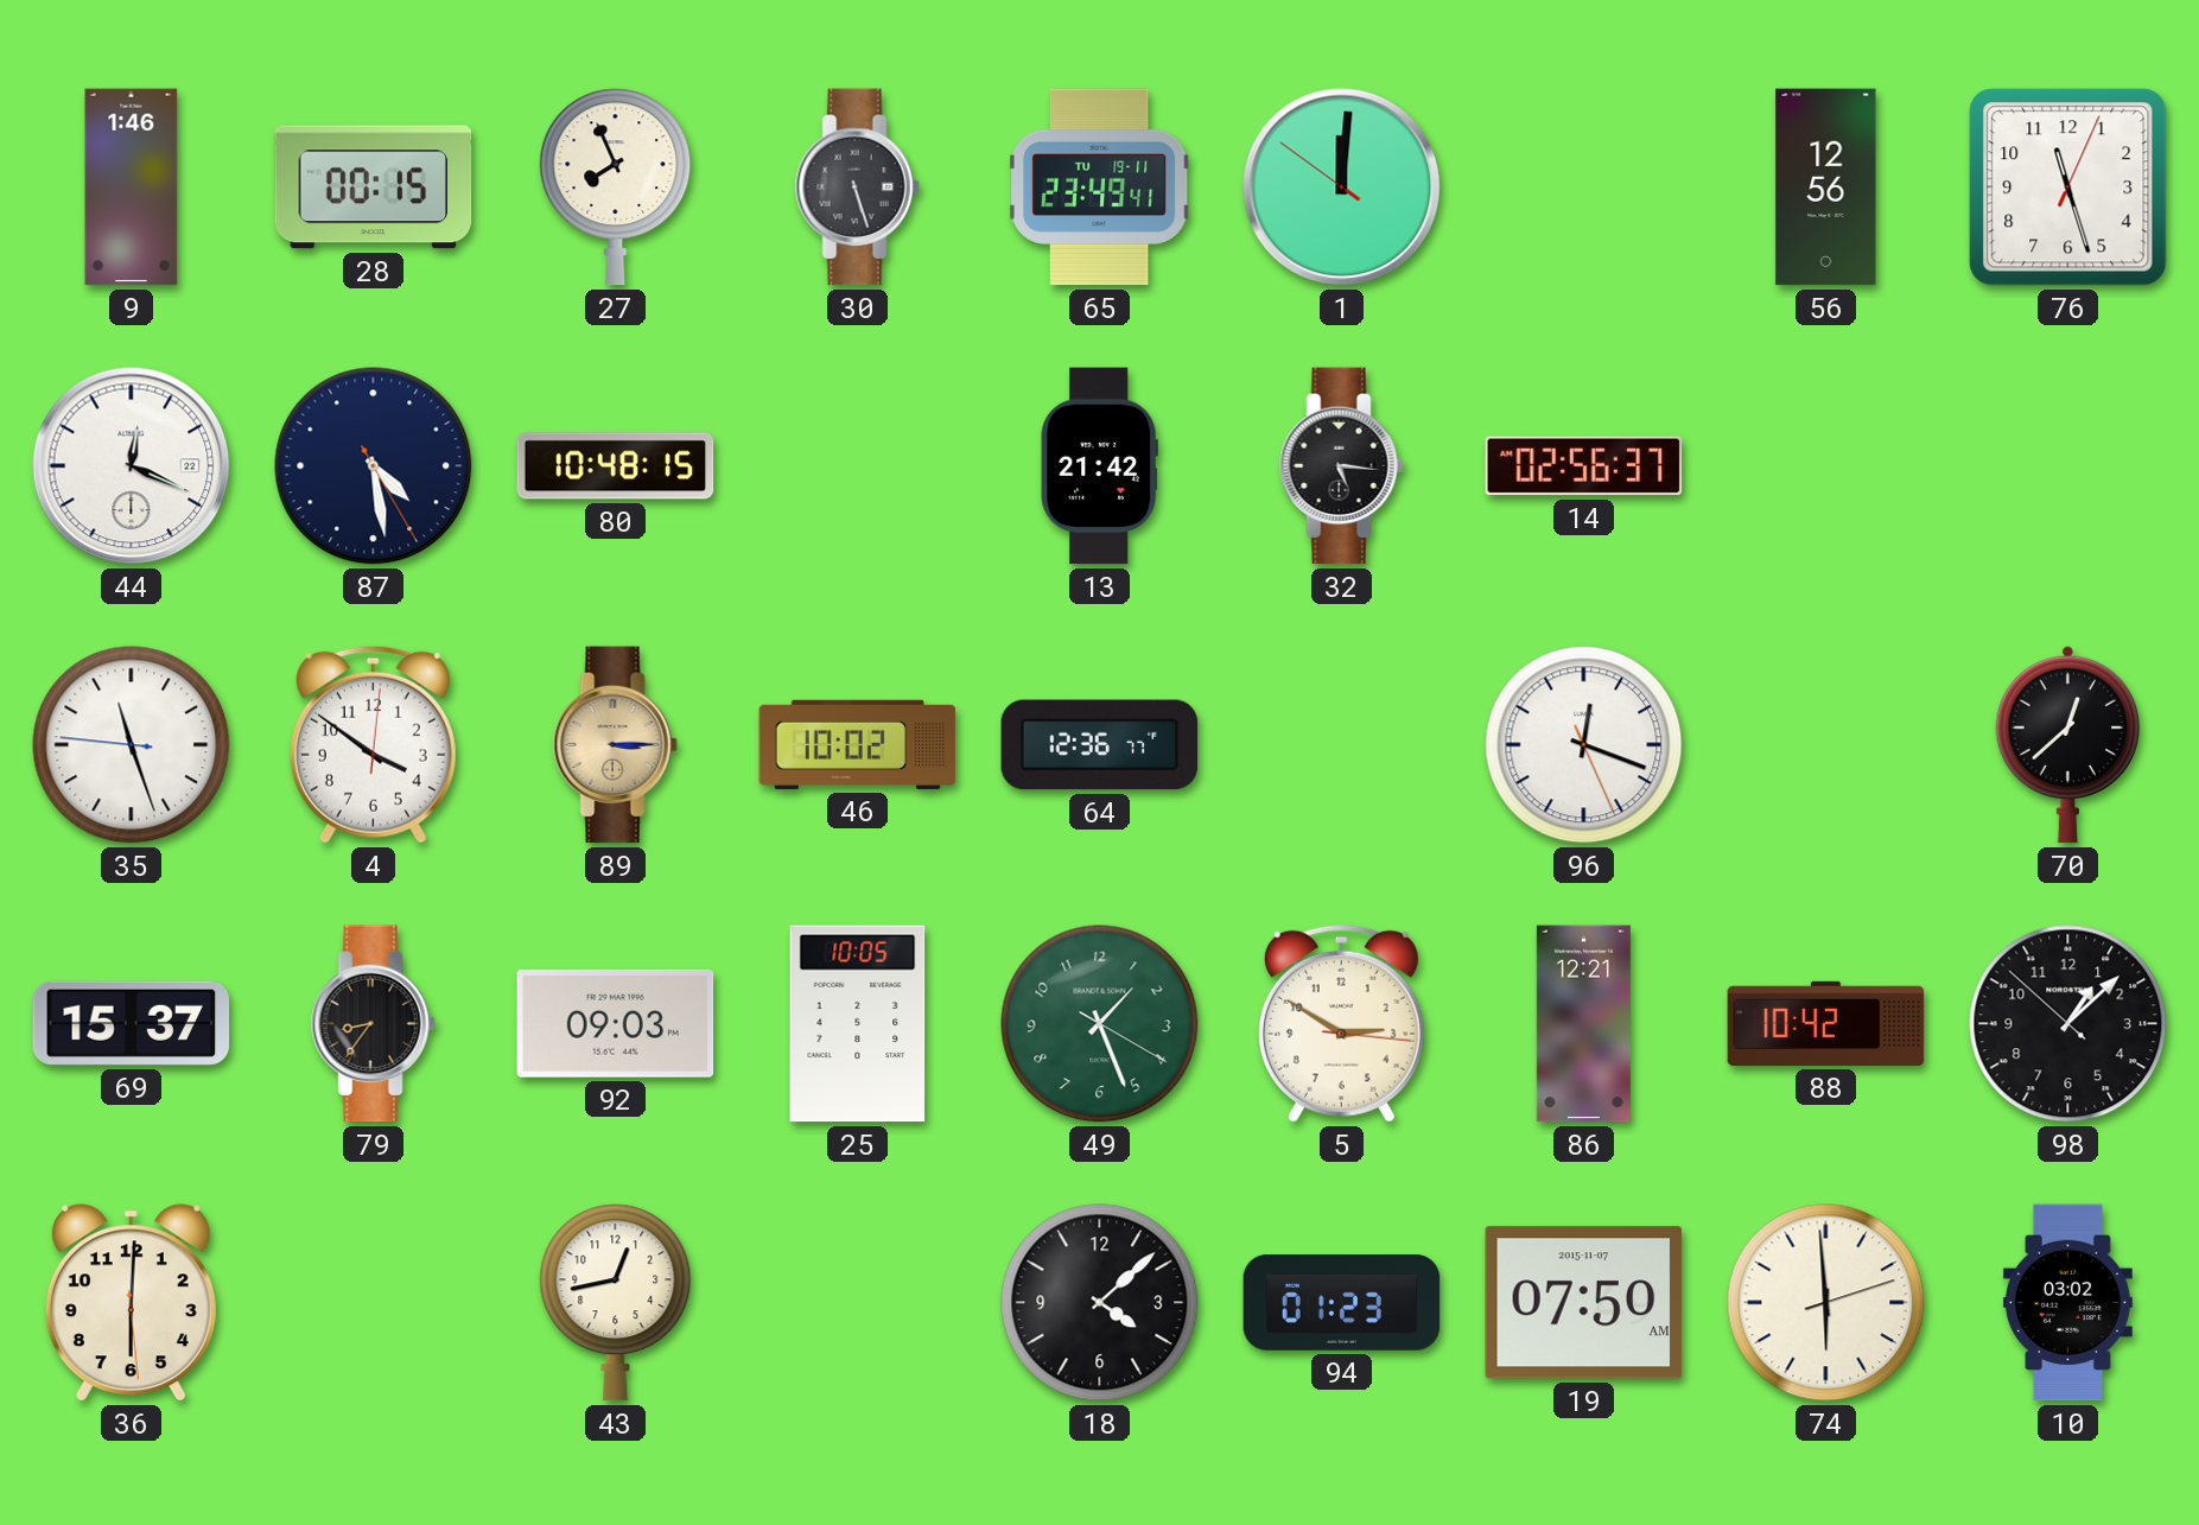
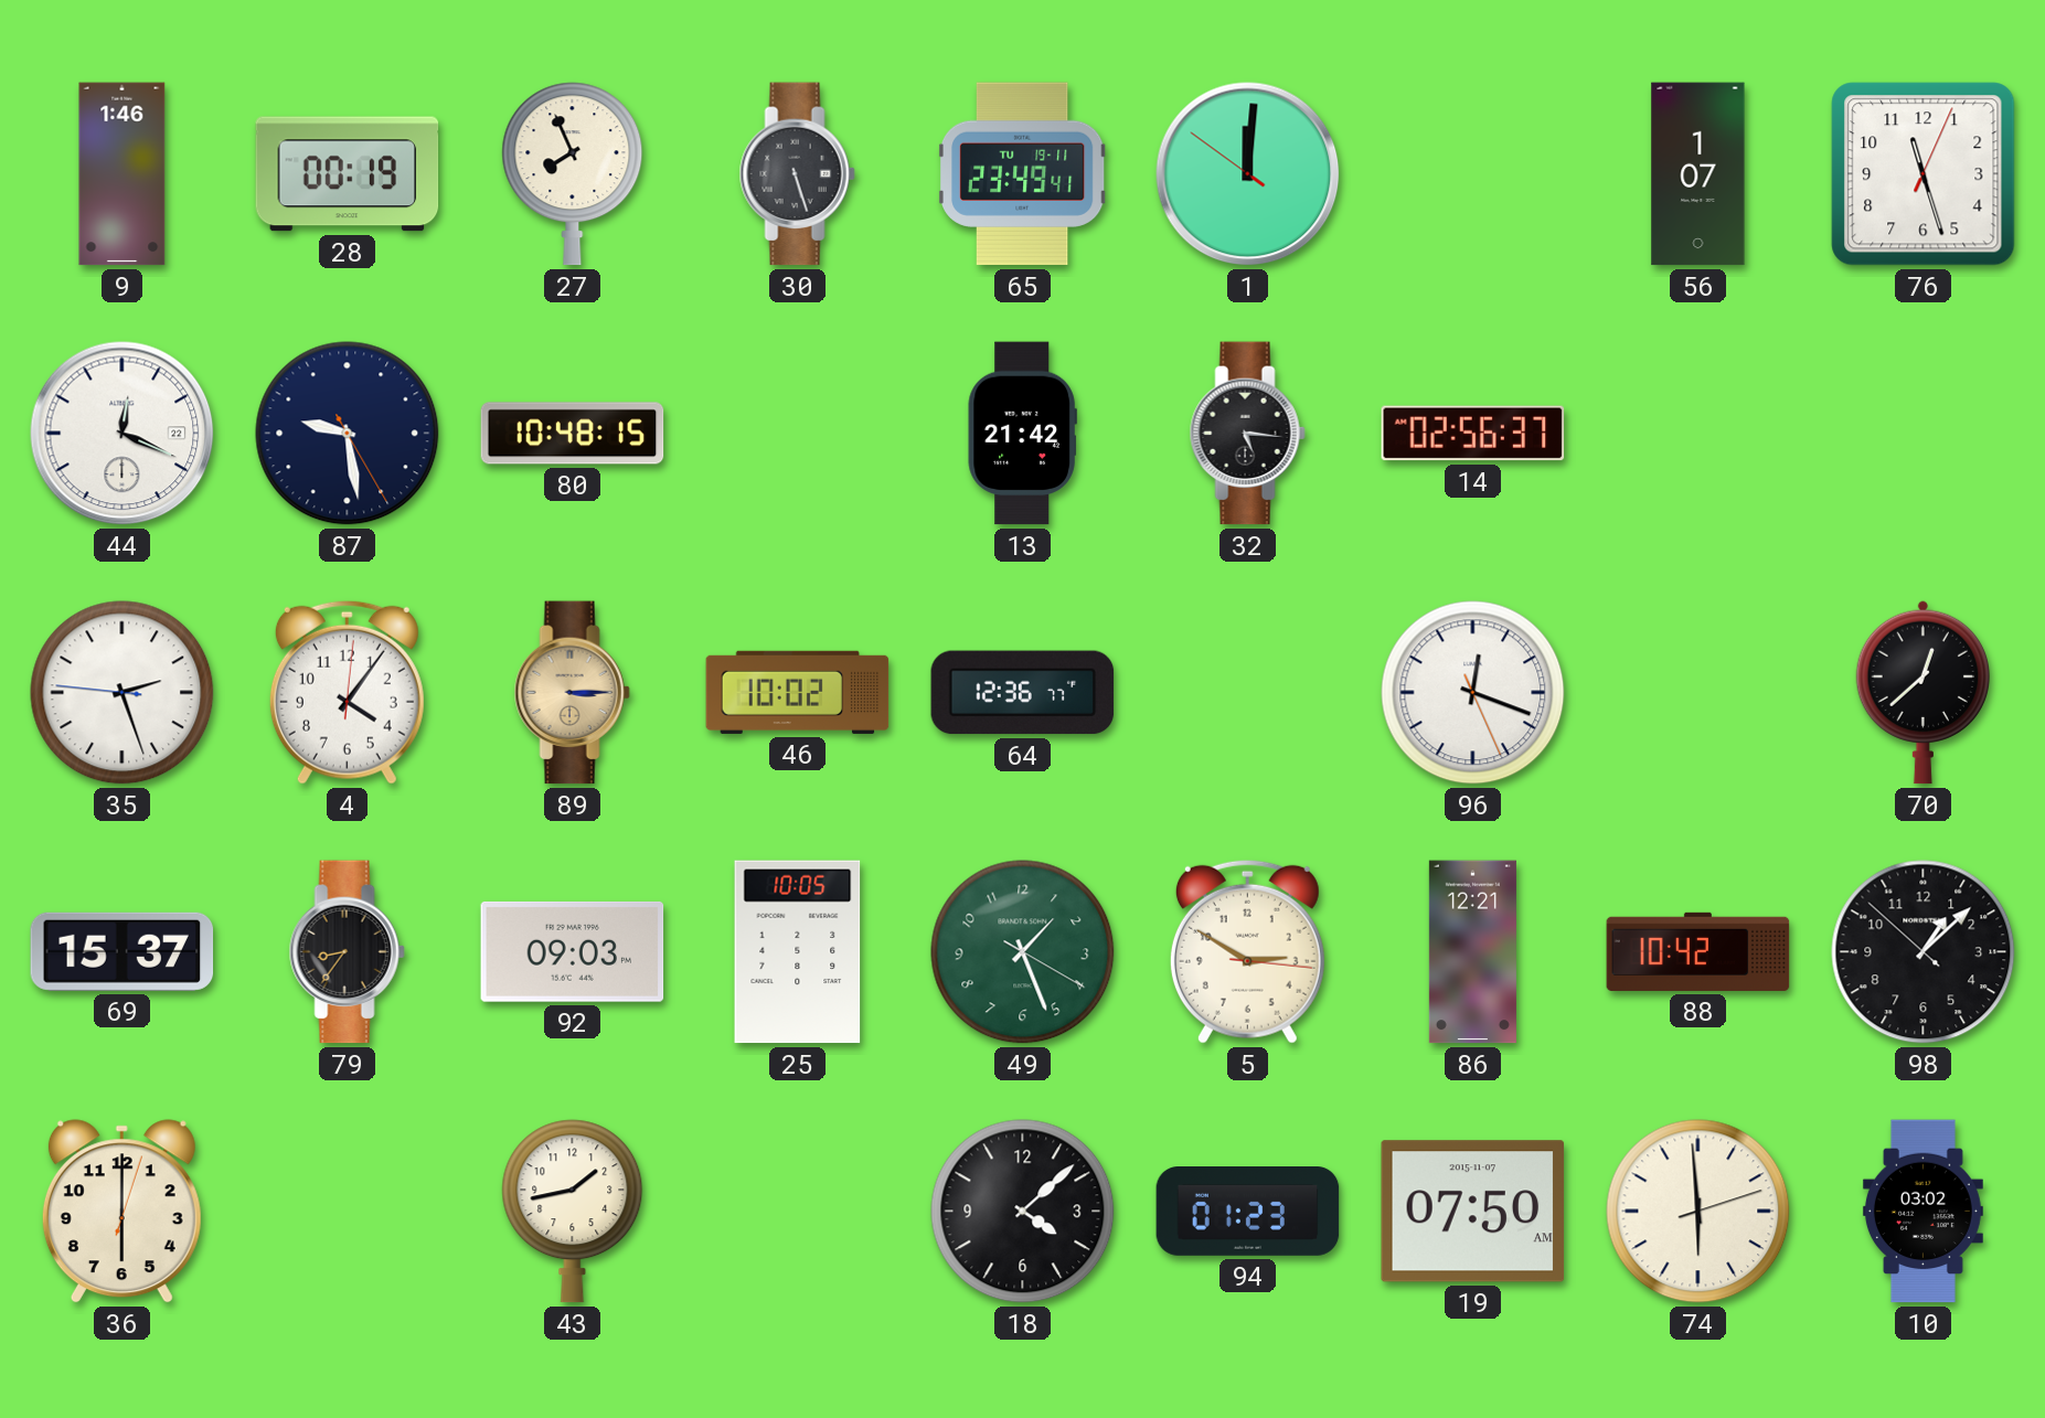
28: 00:15 -> 00:19
56: 12:56 -> 1:07
87: 4:28 -> 9:28
35: 11:26 -> 2:26
4: 3:51 -> 4:06
36: 6:00:29 -> 6:00:03
43: 12:43 -> 1:43
